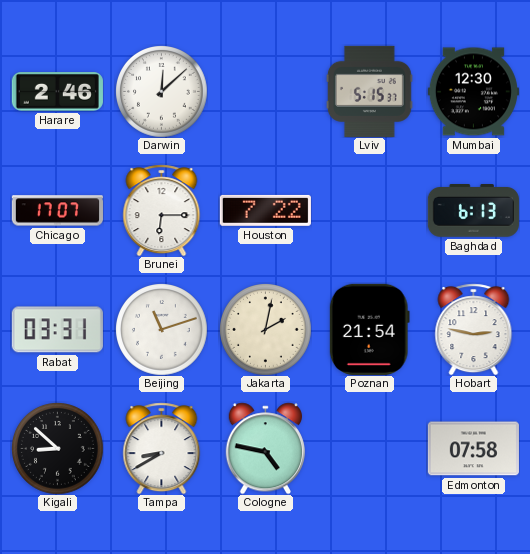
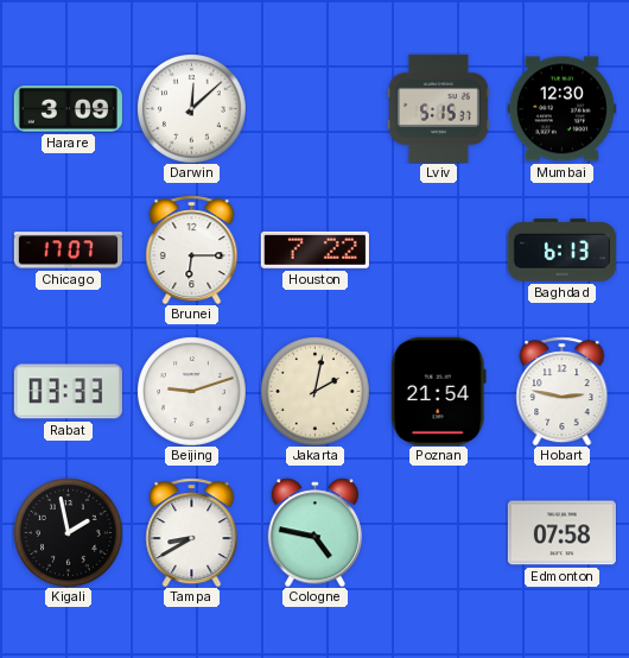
Harare: 2:46 -> 3:09
Rabat: 03:31 -> 03:33
Beijing: 11:12 -> 9:12
Kigali: 8:52 -> 1:58
